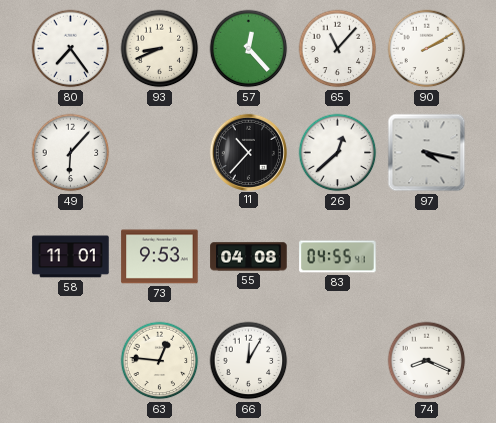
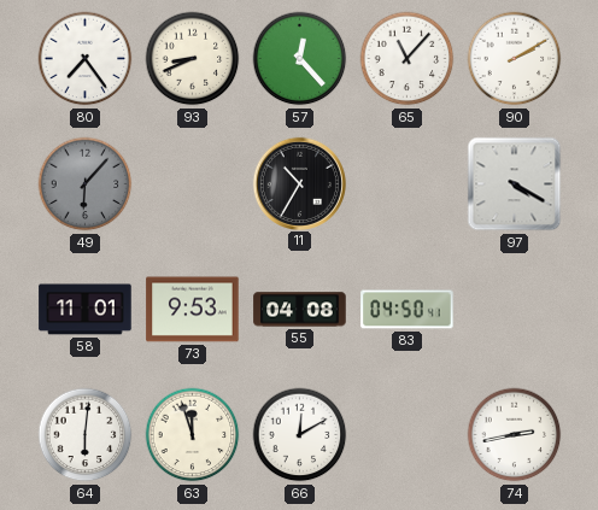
49 dial: white -> grey
11: 10:37 -> 10:35
26: 12:38 -> none
97: 4:17 -> 4:20
83: 04:55 -> 04:50
64: none -> 6:01
63: 12:46 -> 11:57
66: 12:05 -> 12:10
74: 8:19 -> 2:43
